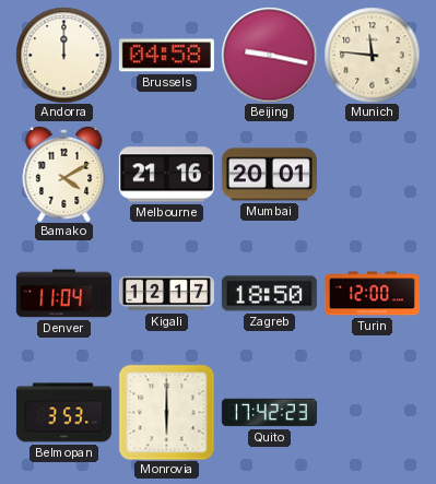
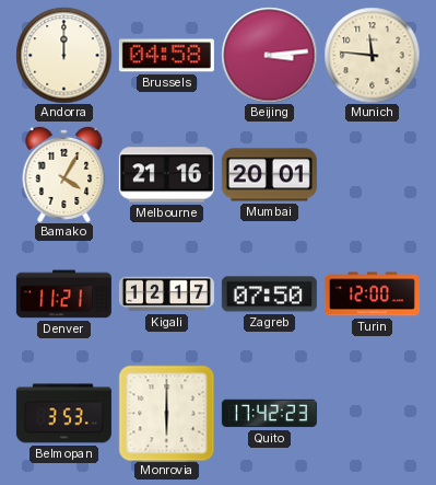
Beijing: 9:17 -> 3:14
Bamako: 4:10 -> 4:05
Denver: 11:04 -> 11:21
Zagreb: 18:50 -> 07:50
